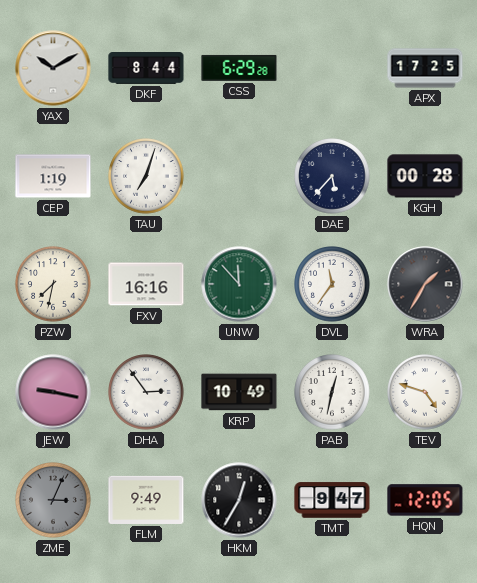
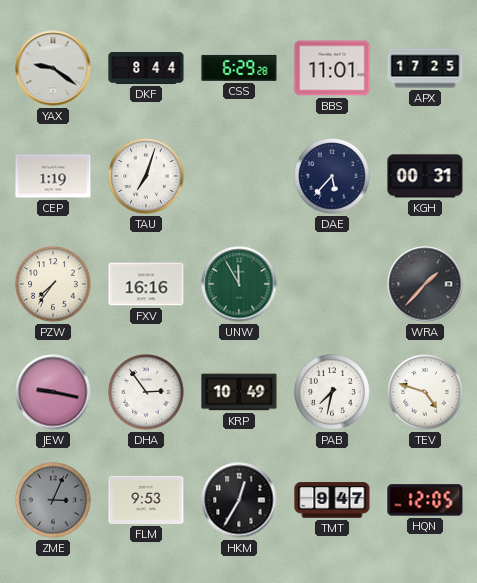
YAX: 10:10 -> 9:21
BBS: none -> 11:01
KGH: 00:28 -> 00:31
PZW: 7:32 -> 7:36
UNW: 11:53 -> 11:55
DVL: 11:36 -> none
WRA: 1:35 -> 1:37
PAB: 12:32 -> 7:32
FLM: 9:49 -> 9:53
